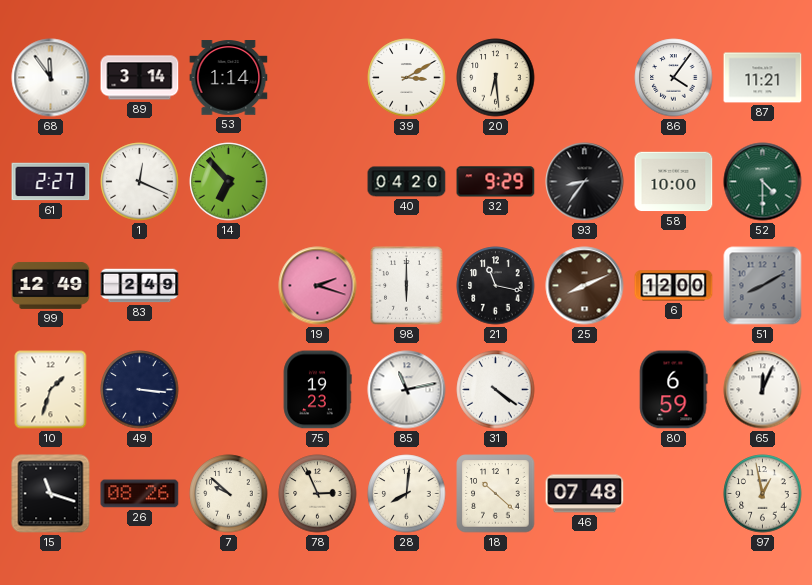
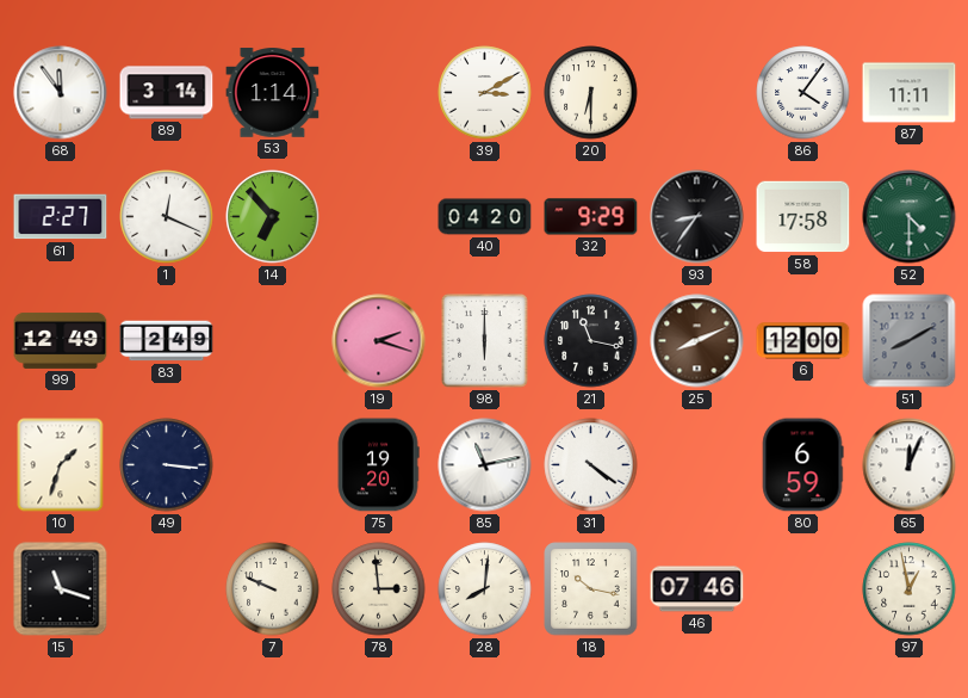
20: 6:29 -> 6:30
87: 11:21 -> 11:11
58: 10:00 -> 17:58
75: 19:23 -> 19:20
26: 08:26 -> none
7: 9:52 -> 9:49
78: 2:56 -> 2:59
18: 10:22 -> 10:17
46: 07:48 -> 07:46
